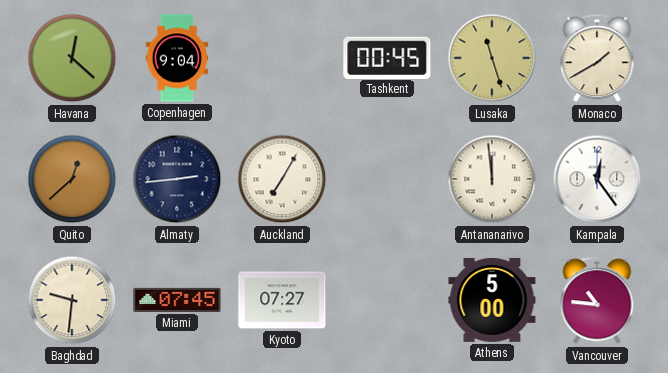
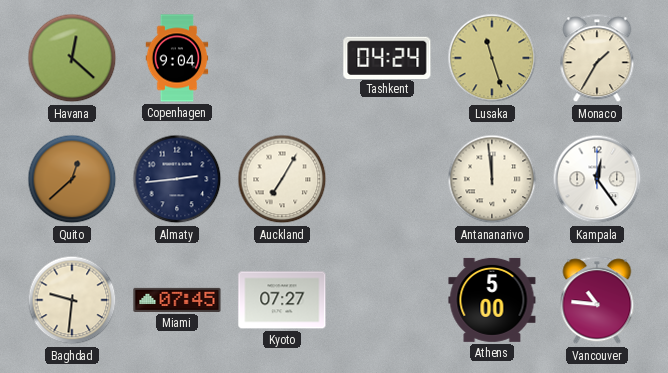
Tashkent: 00:45 -> 04:24
Monaco: 1:40 -> 1:35
